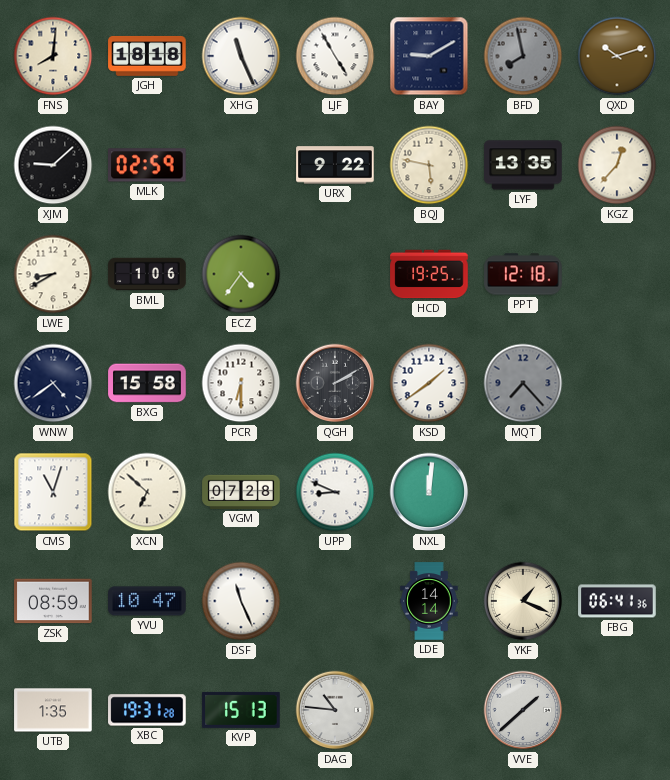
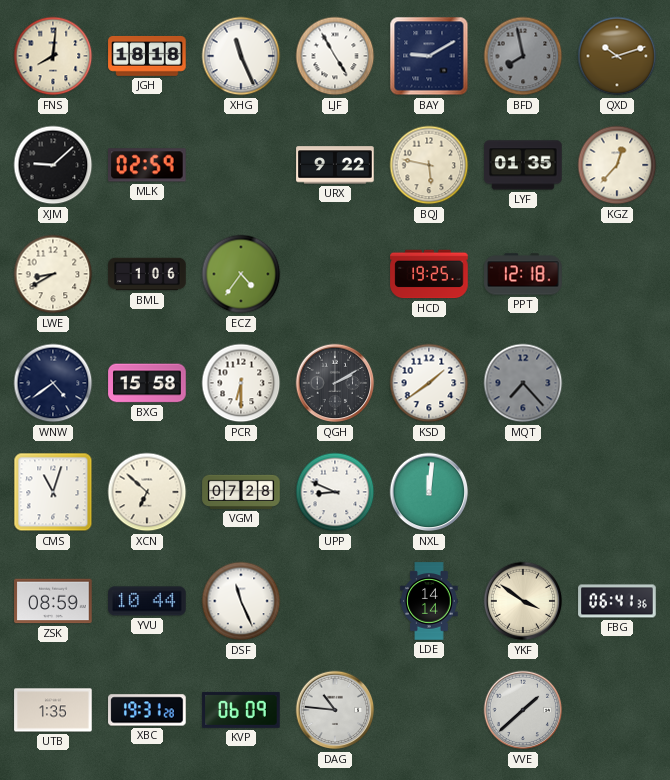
LYF: 13:35 -> 01:35
YVU: 10:47 -> 10:44
YKF: 1:19 -> 3:51
KVP: 15:13 -> 06:09
